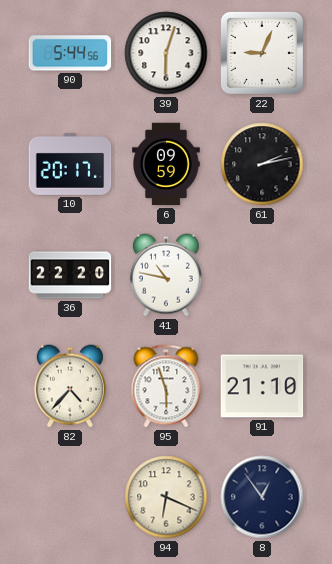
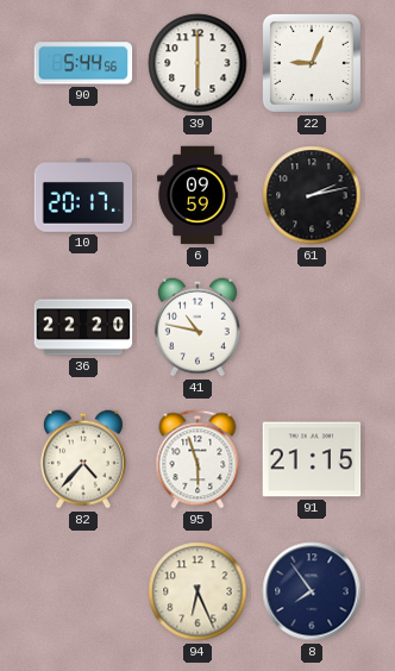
39: 6:03 -> 6:00
91: 21:10 -> 21:15
94: 6:19 -> 6:26
8: 12:54 -> 7:54
